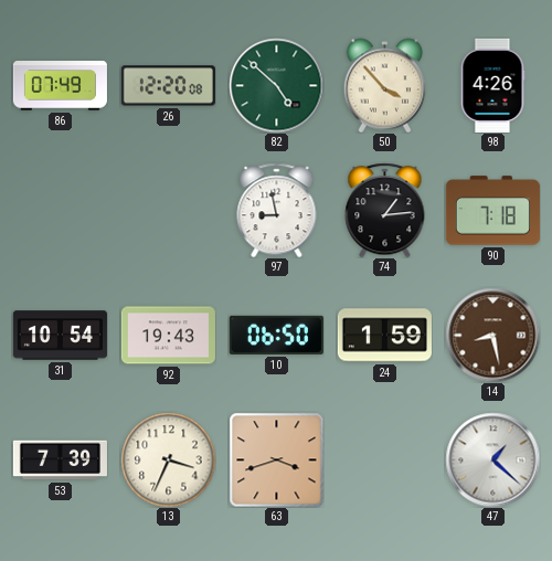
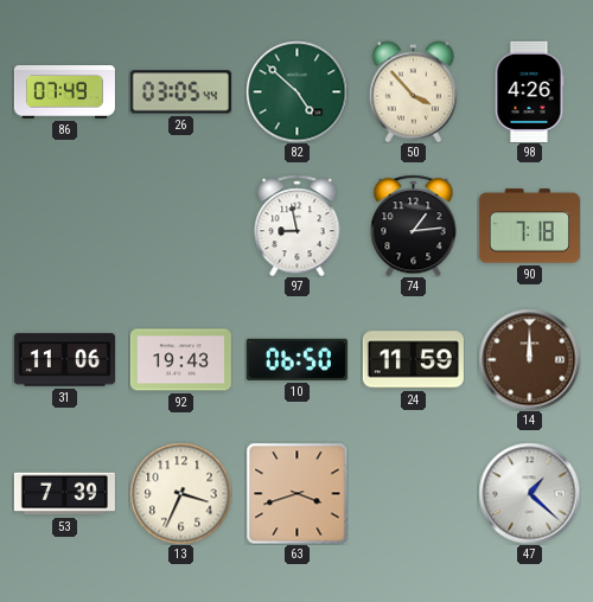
26: 12:20 -> 03:05
31: 10:54 -> 11:06
24: 1:59 -> 11:59
14: 8:28 -> 12:00
